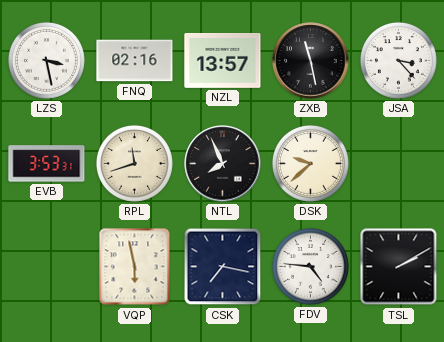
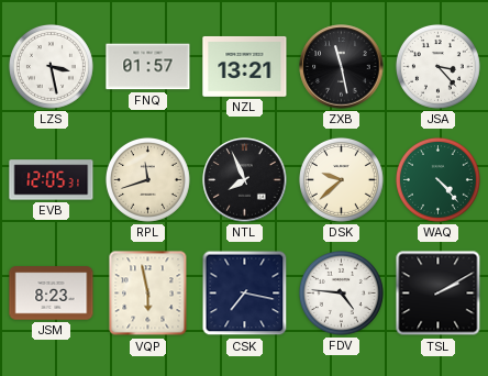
FNQ: 02:16 -> 01:57
NZL: 13:57 -> 13:21
EVB: 3:53 -> 12:05
WAQ: none -> 4:23
JSM: none -> 8:23
